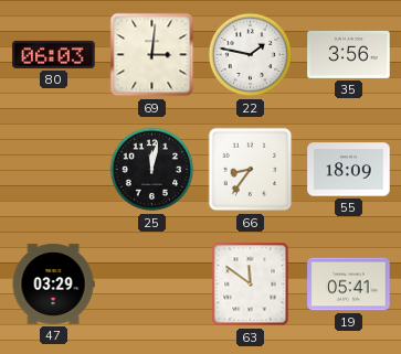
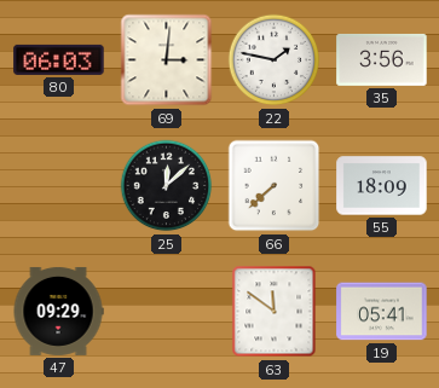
25: 12:02 -> 12:08
66: 8:36 -> 7:38
47: 03:29 -> 09:29
